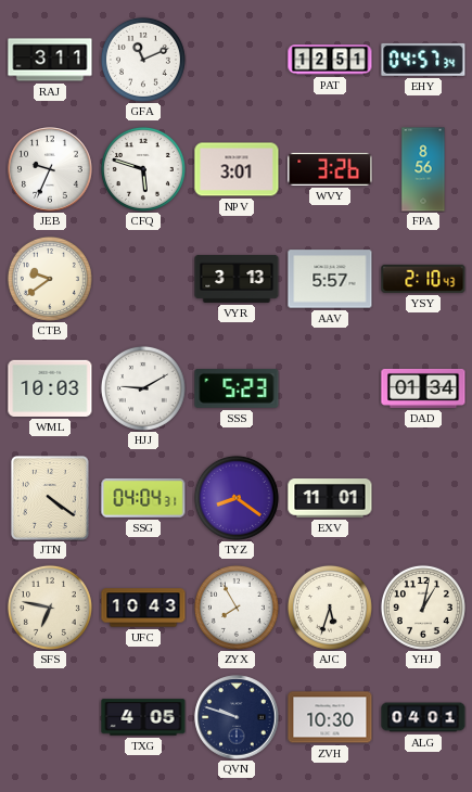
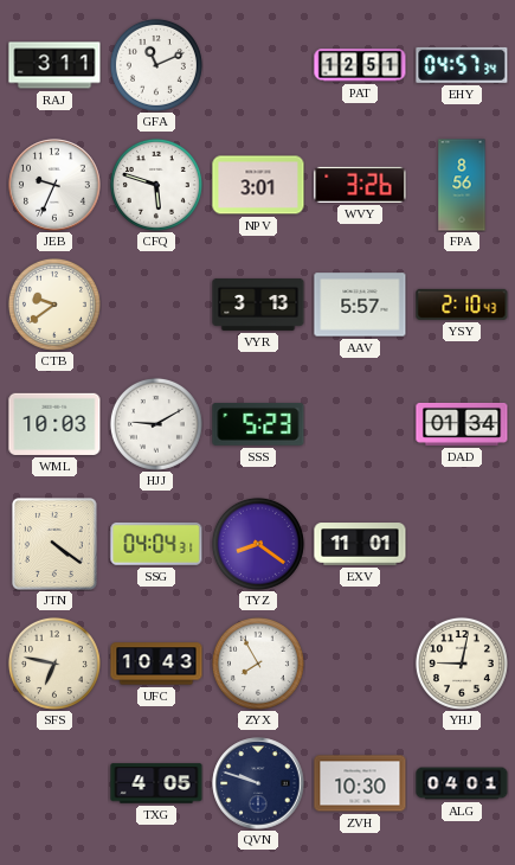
AJC: 5:33 -> none
YHJ: 1:02 -> 9:02
